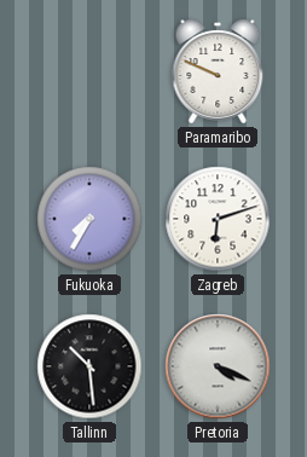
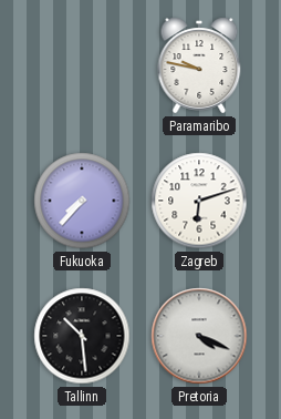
Paramaribo: 9:49 -> 9:47
Fukuoka: 7:35 -> 7:37
